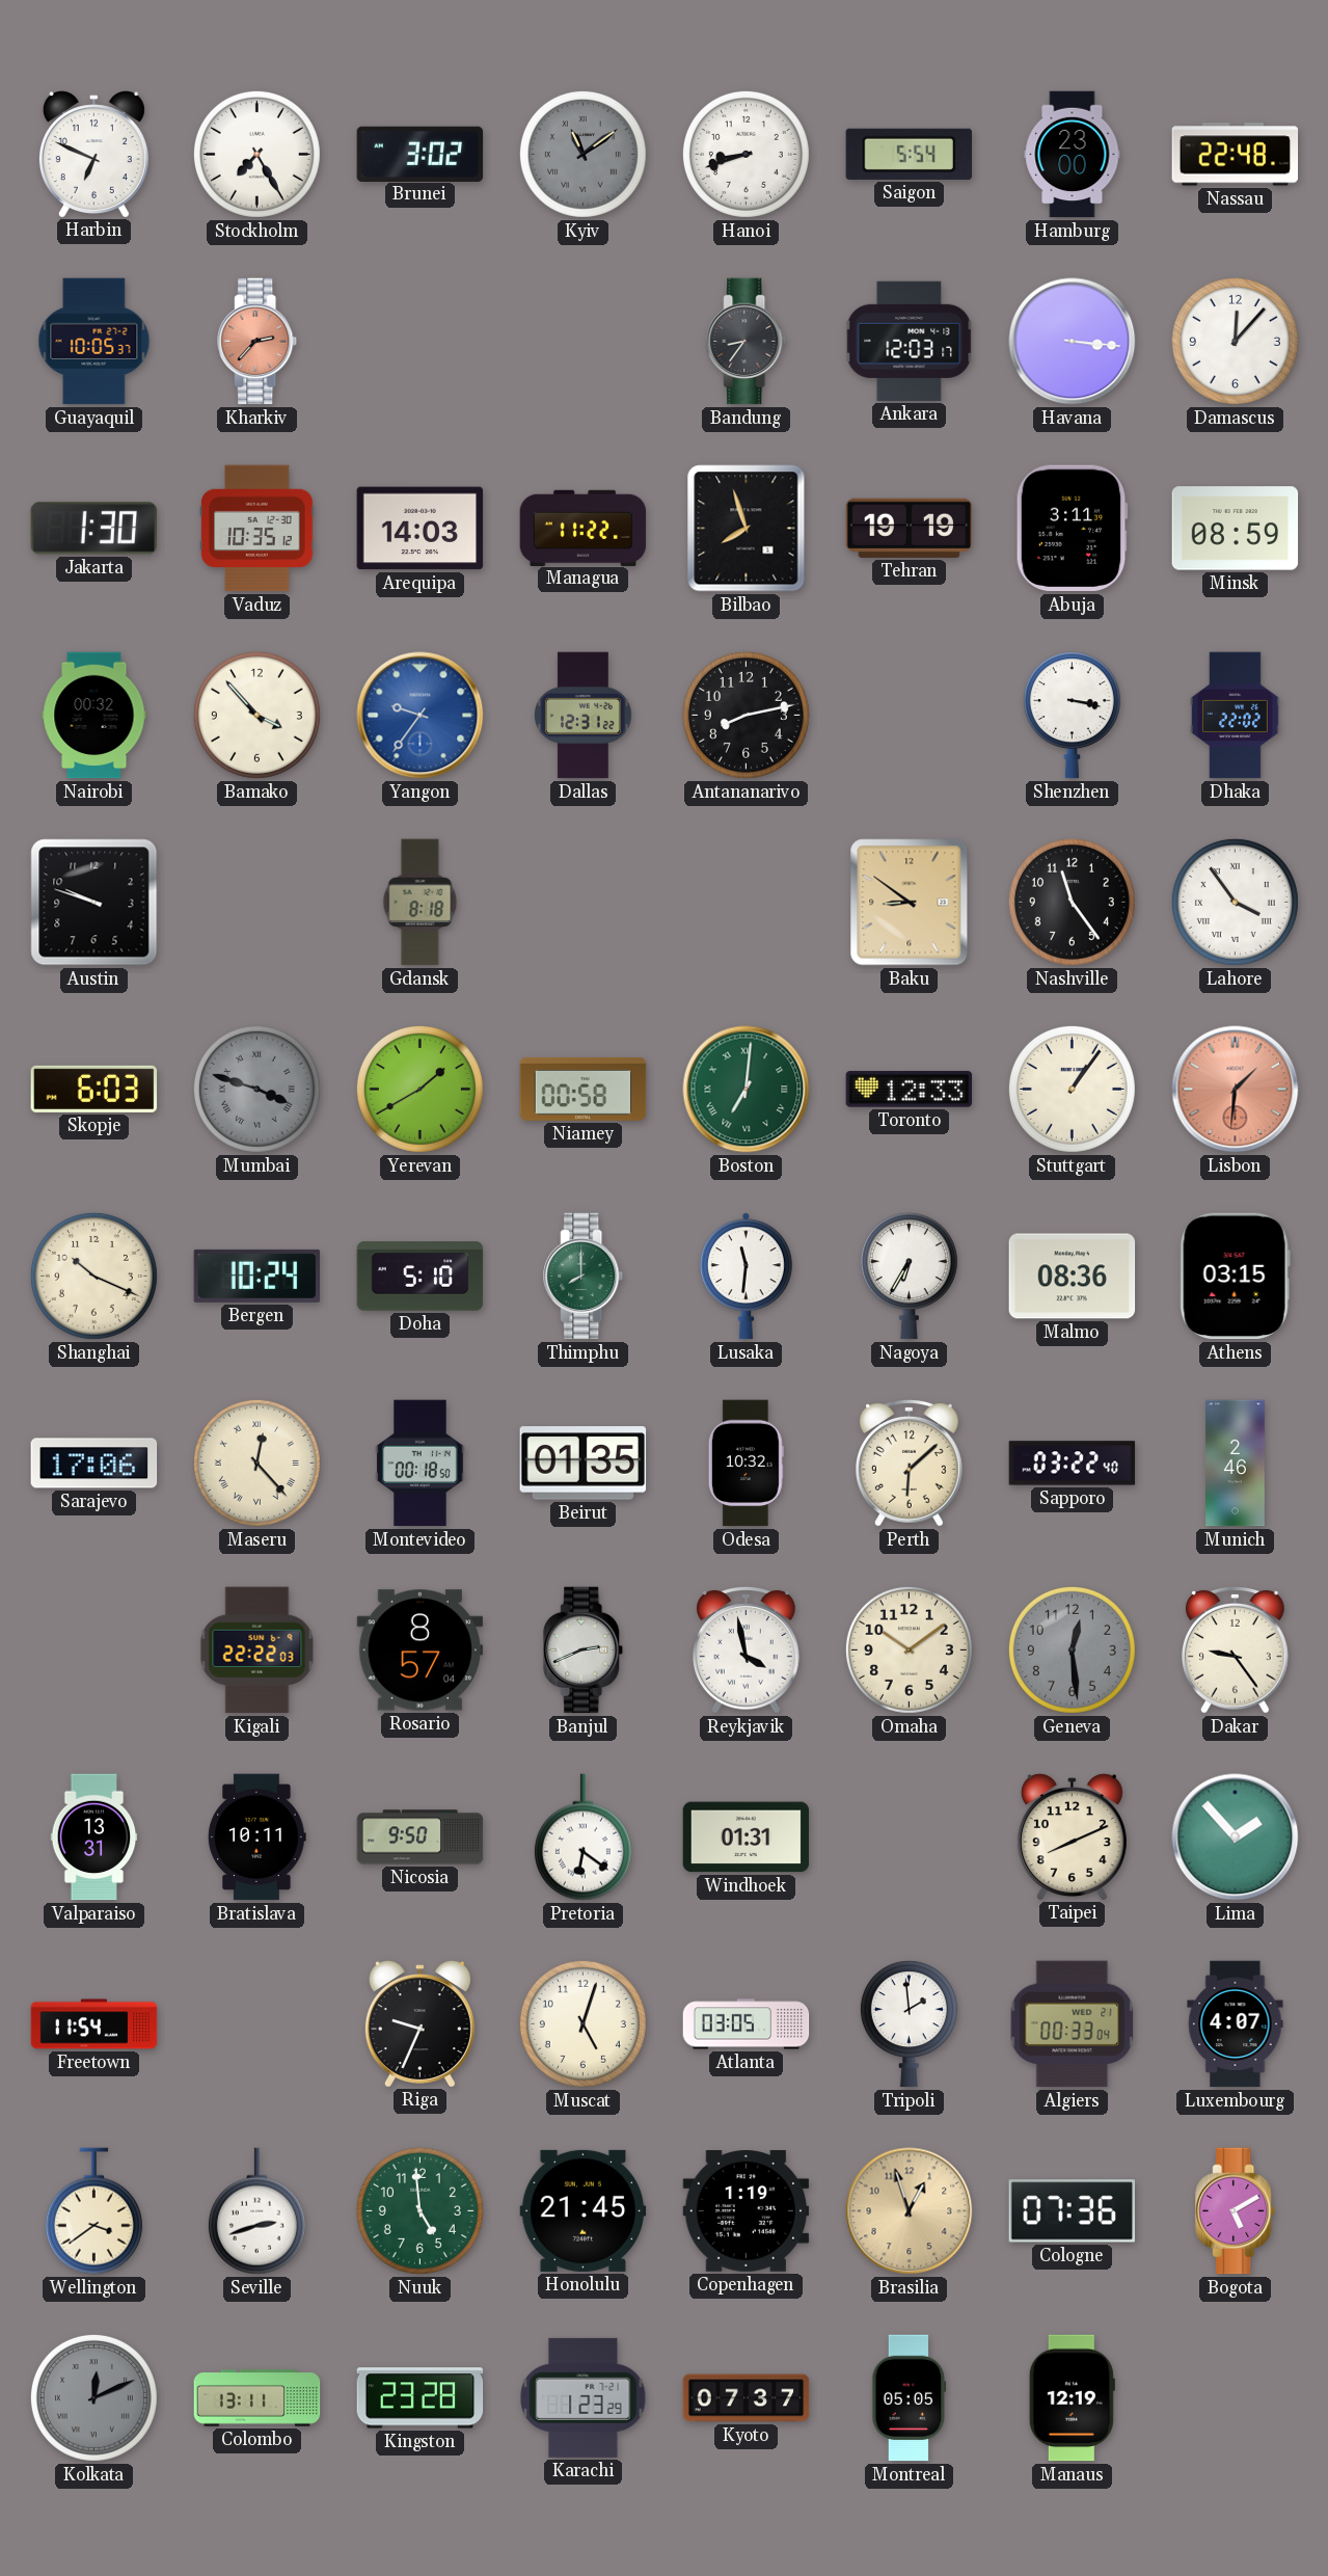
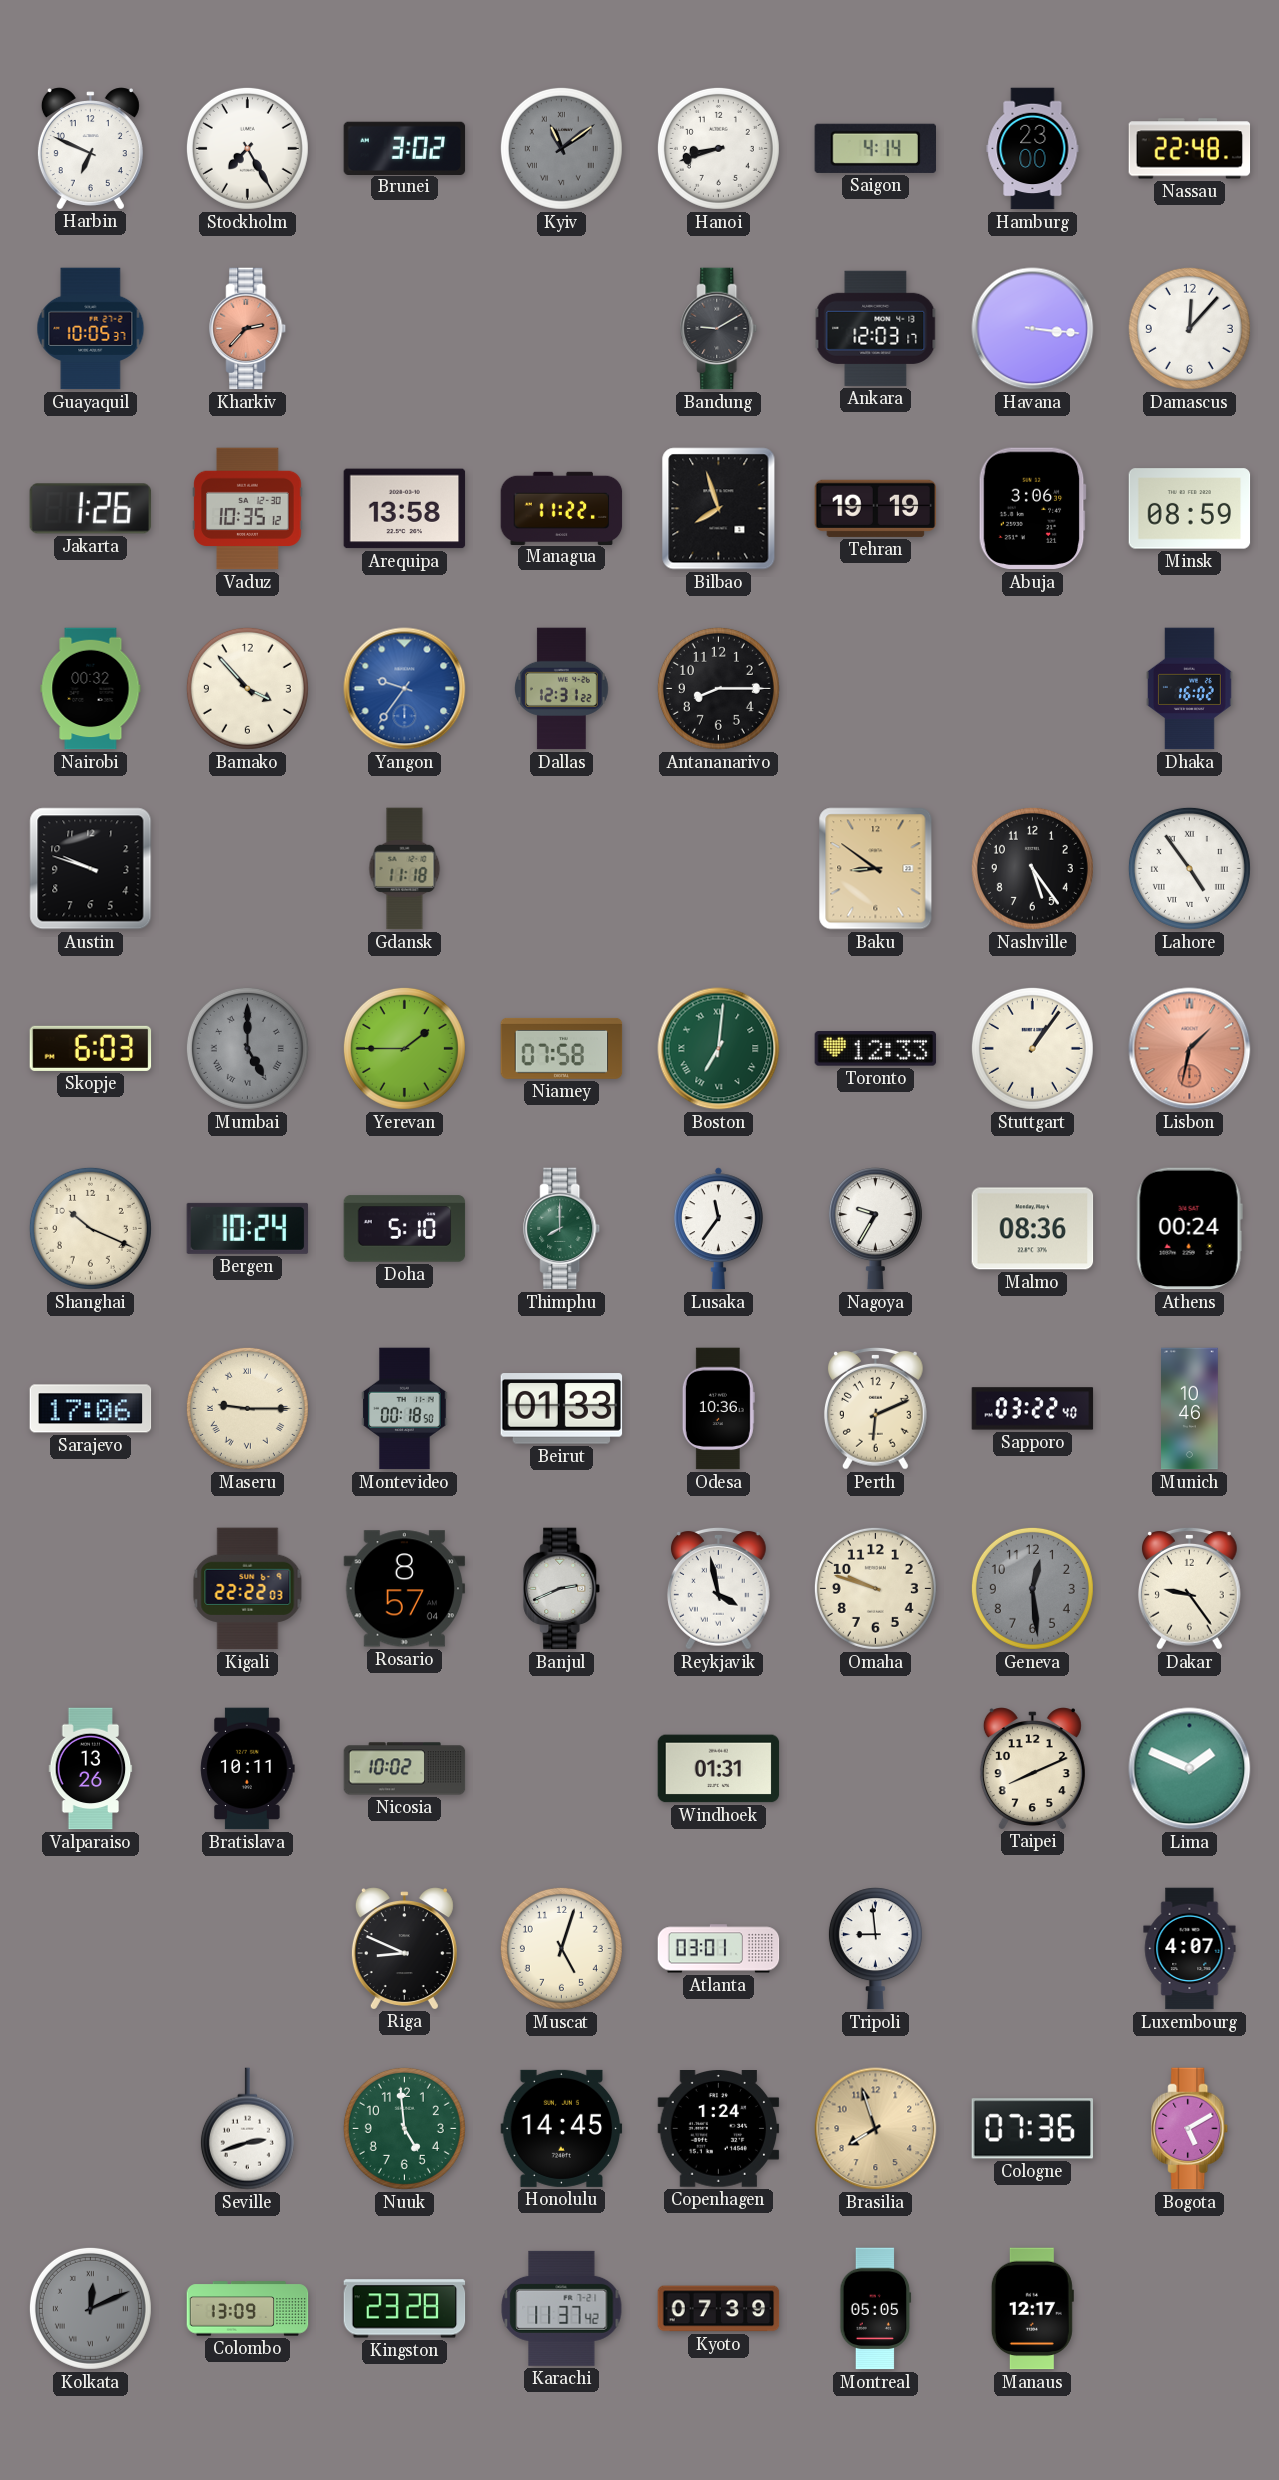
Saigon: 5:54 -> 4:14
Bandung: 8:36 -> 9:10
Jakarta: 1:30 -> 1:26
Arequipa: 14:03 -> 13:58
Abuja: 3:11 -> 3:06
Antananarivo: 8:13 -> 8:15
Shenzhen: 3:17 -> none
Dhaka: 22:02 -> 16:02
Gdansk: 8:18 -> 11:18
Nashville: 11:24 -> 5:24
Lahore: 3:54 -> 4:54
Mumbai: 3:48 -> 5:00
Yerevan: 1:40 -> 1:45
Niamey: 00:58 -> 07:58
Lisbon: 1:31 -> 1:32
Lusaka: 11:31 -> 11:36
Nagoya: 6:35 -> 9:35
Athens: 03:15 -> 00:24
Maseru: 12:23 -> 9:15
Beirut: 01:35 -> 01:33
Odesa: 10:32 -> 10:36
Perth: 6:08 -> 6:11
Munich: 2:46 -> 10:46
Omaha: 10:09 -> 9:48
Valparaiso: 13:31 -> 13:26
Nicosia: 9:50 -> 10:02
Pretoria: 6:21 -> none
Lima: 1:53 -> 1:49
Freetown: 11:54 -> none
Riga: 9:34 -> 8:49
Atlanta: 03:05 -> 03:01
Tripoli: 1:59 -> 8:59
Algiers: 00:33 -> none
Wellington: 3:39 -> none
Honolulu: 21:45 -> 14:45
Copenhagen: 1:19 -> 1:24
Brasilia: 12:57 -> 7:57
Colombo: 13:11 -> 13:09
Karachi: 1:23 -> 11:37
Kyoto: 07:37 -> 07:39
Manaus: 12:19 -> 12:17
